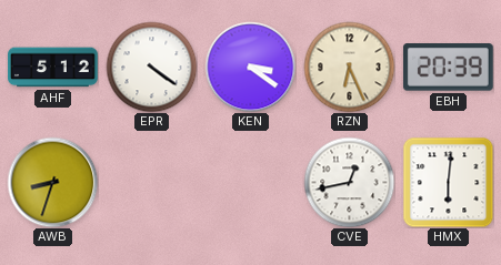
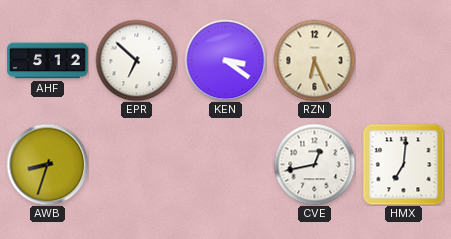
EPR: 4:21 -> 6:52
EBH: 20:39 -> none
HMX: 6:01 -> 7:01
